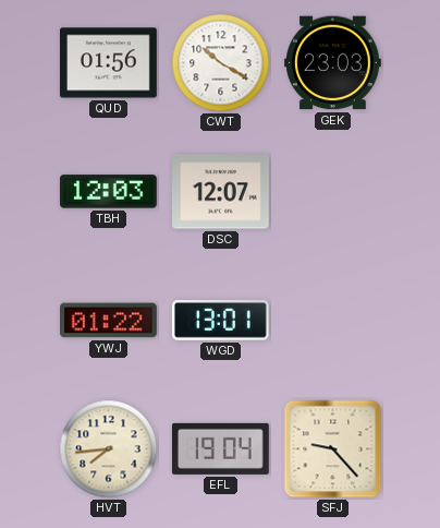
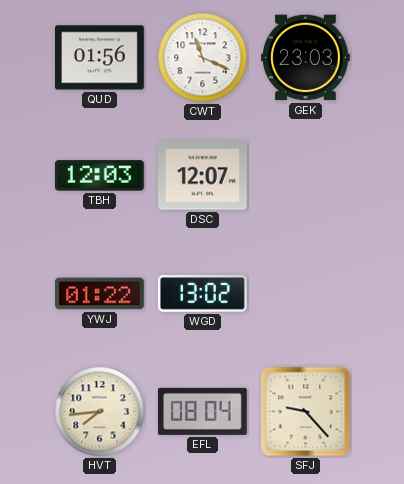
CWT: 10:20 -> 11:19
WGD: 13:01 -> 13:02
EFL: 19:04 -> 08:04
